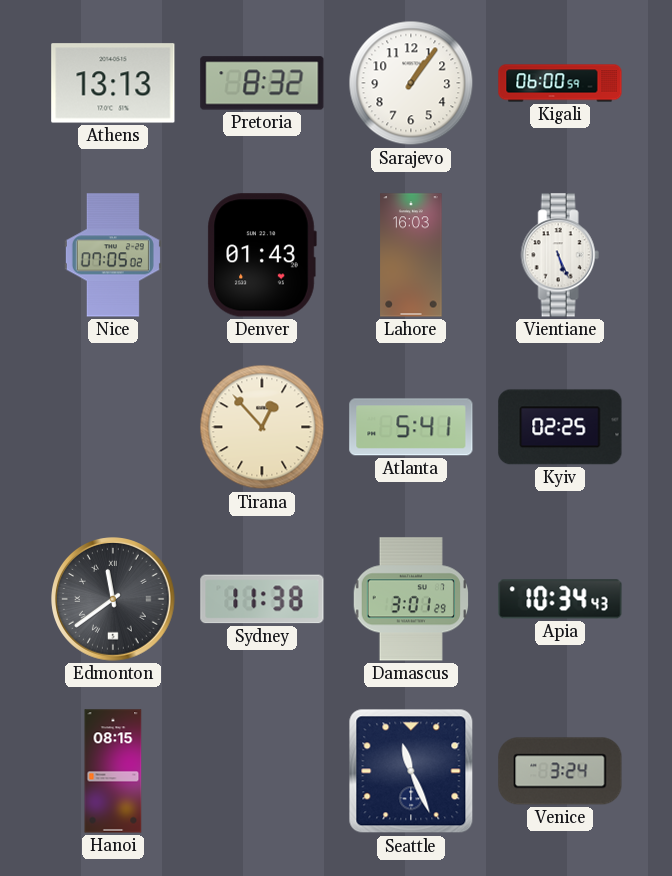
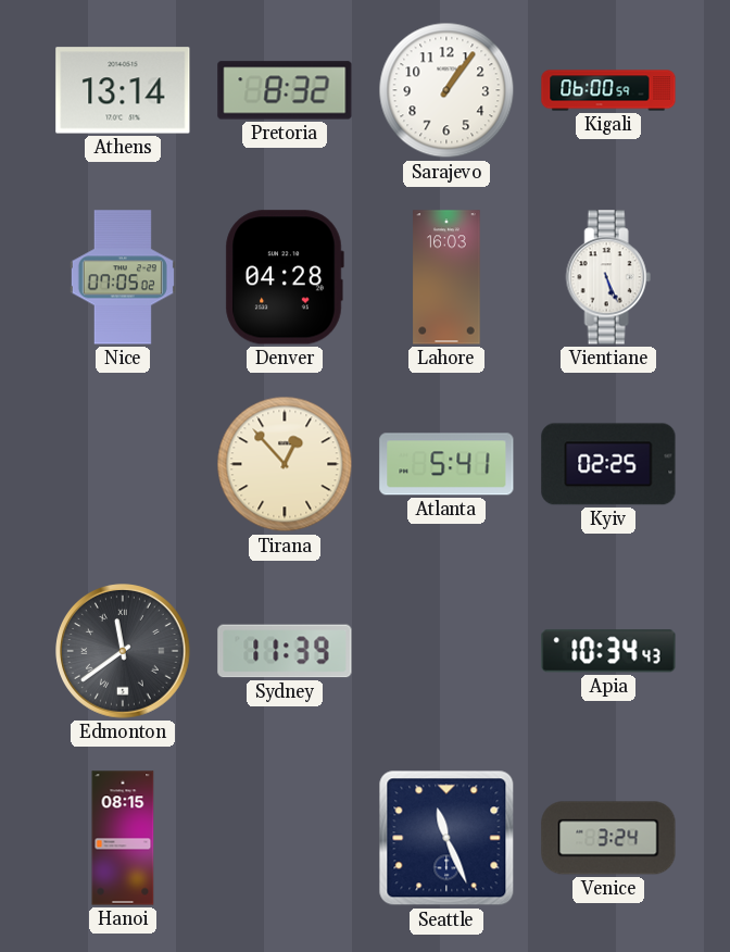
Athens: 13:13 -> 13:14
Denver: 01:43 -> 04:28
Sydney: 11:38 -> 11:39
Damascus: 3:01 -> none
